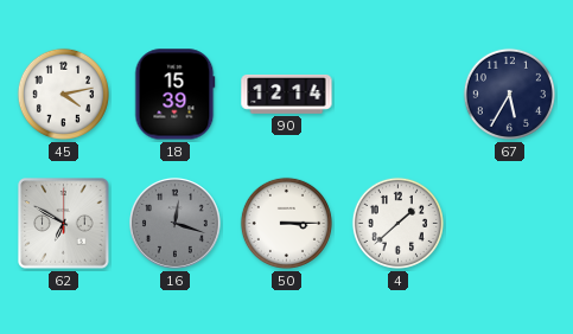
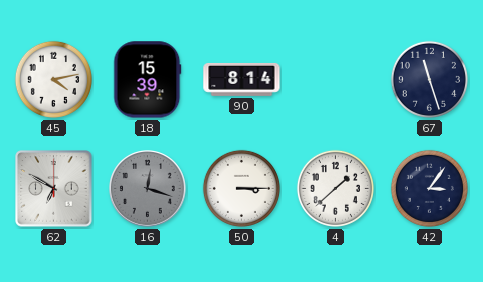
90: 12:14 -> 8:14
67: 5:35 -> 11:27
42: none -> 3:06
